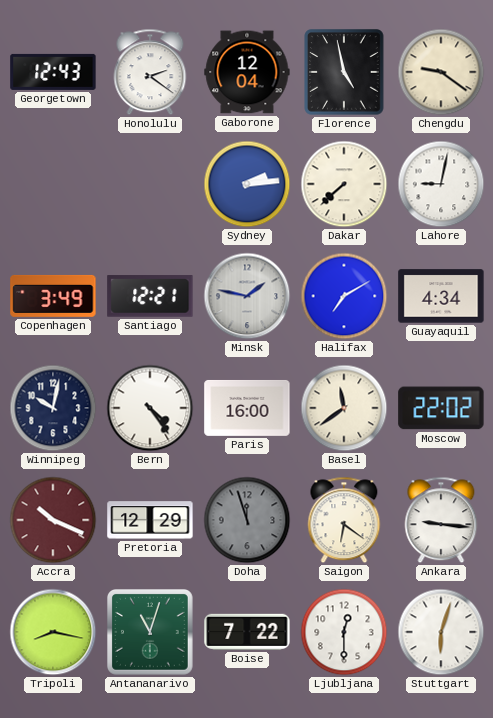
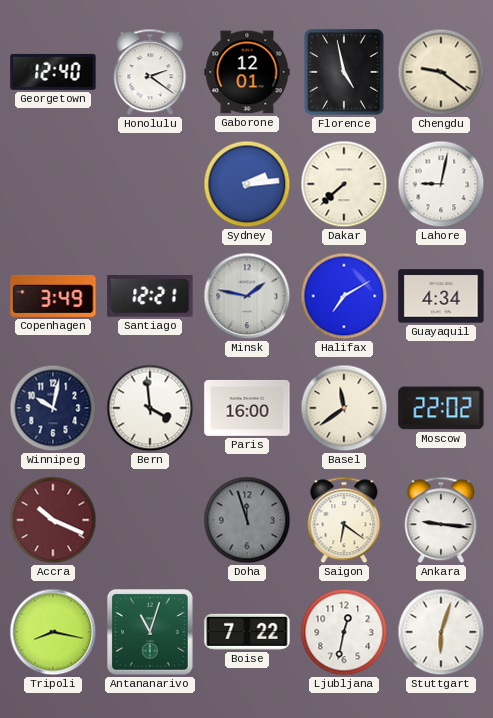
Georgetown: 12:43 -> 12:40
Gaborone: 12:04 -> 12:01
Bern: 4:24 -> 3:59
Pretoria: 12:29 -> none
Ljubljana: 12:30 -> 12:32
